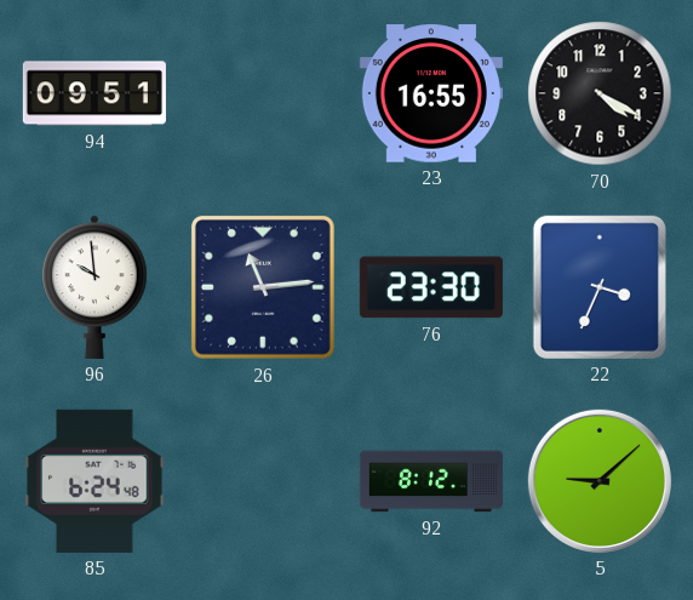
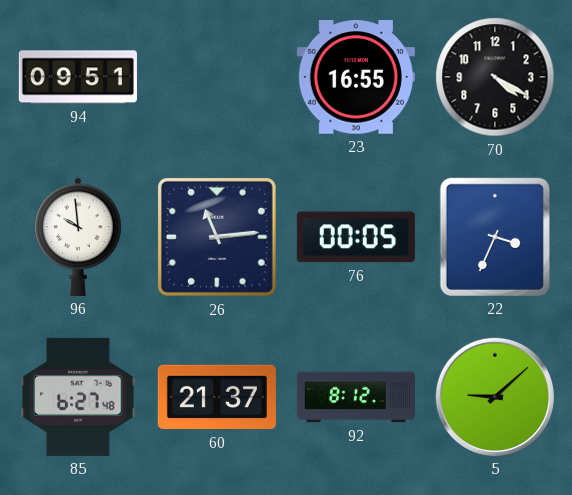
76: 23:30 -> 00:05
85: 6:24 -> 6:27
60: none -> 21:37
